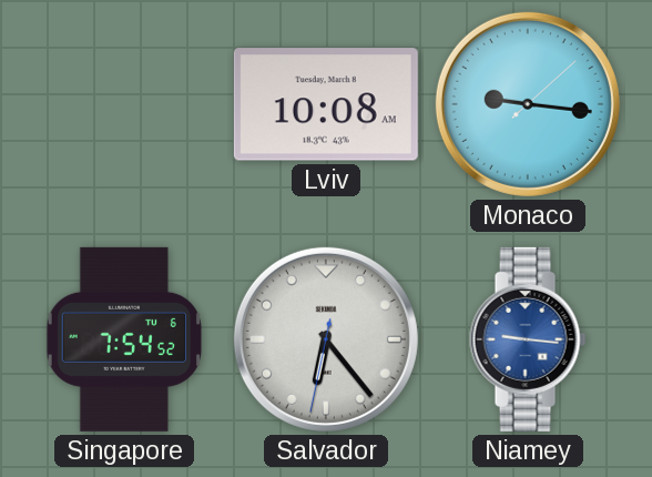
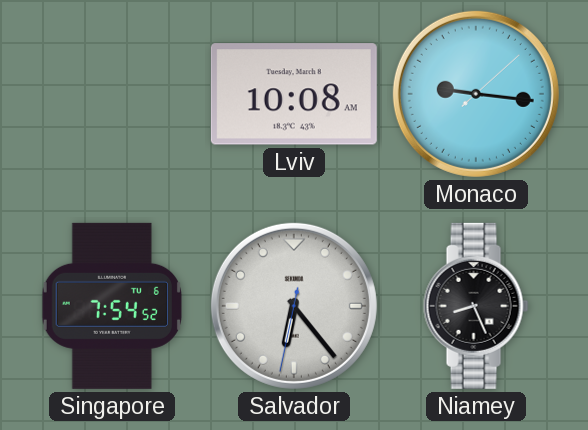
Niamey: 9:16 -> 8:26
Niamey dial: blue -> black
